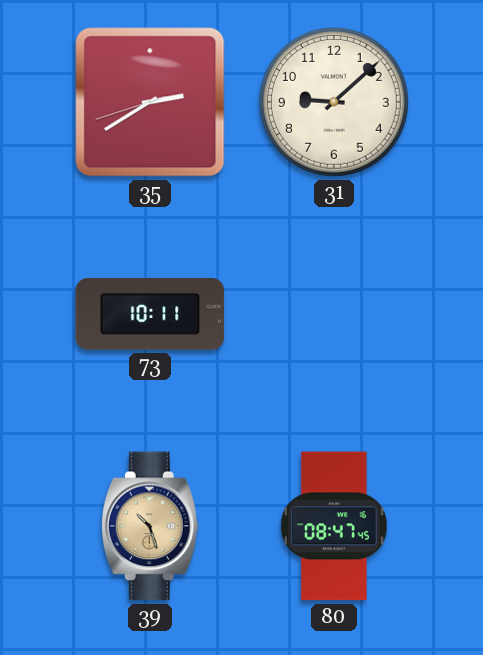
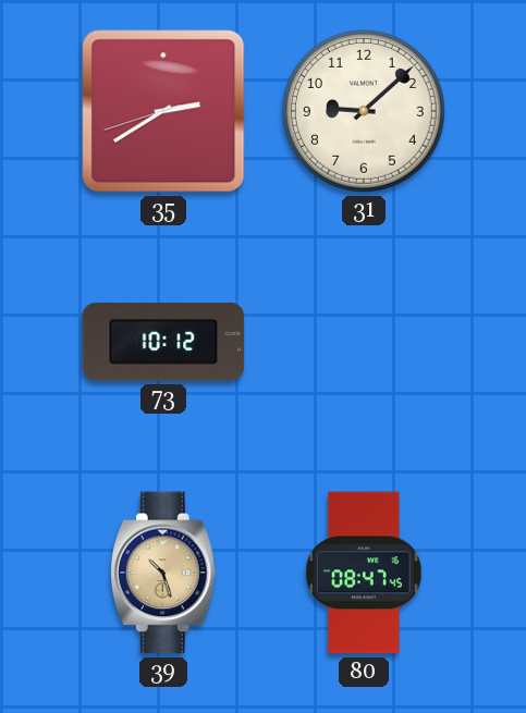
73: 10:11 -> 10:12
